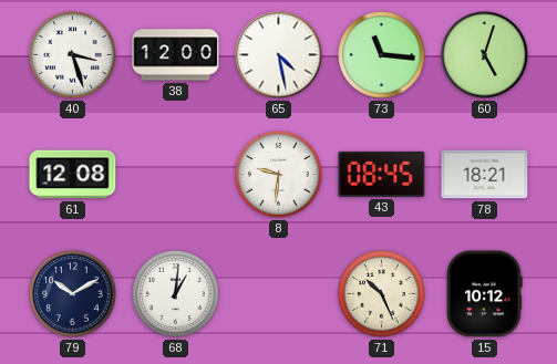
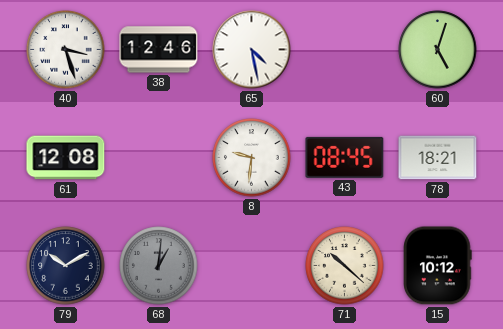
38: 12:00 -> 12:46
73: 11:16 -> none
68 dial: white -> grey
71: 10:26 -> 10:22
